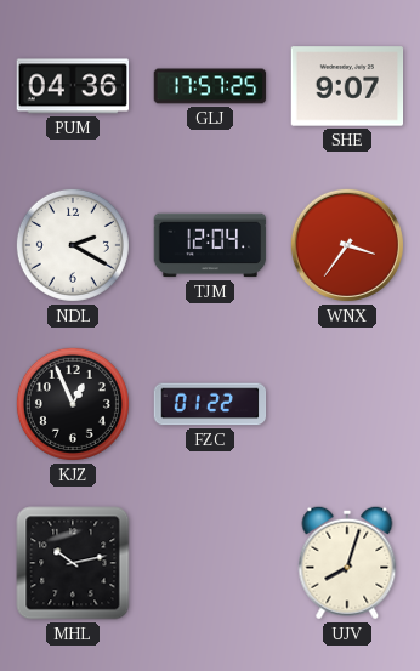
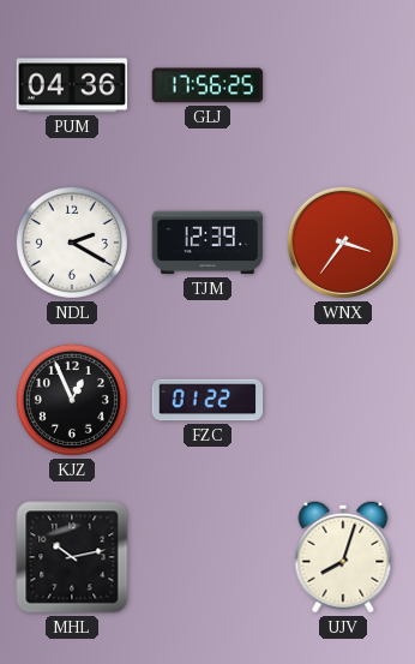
GLJ: 17:57 -> 17:56
SHE: 9:07 -> none
TJM: 12:04 -> 12:39
